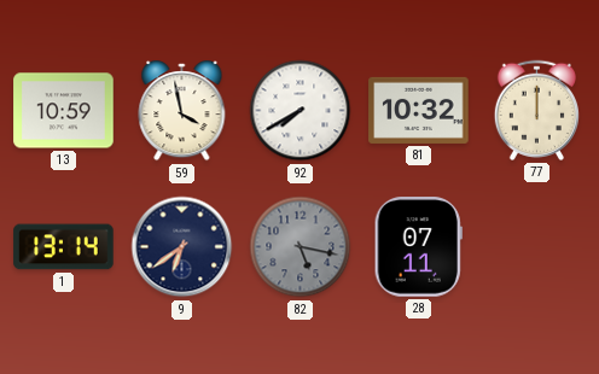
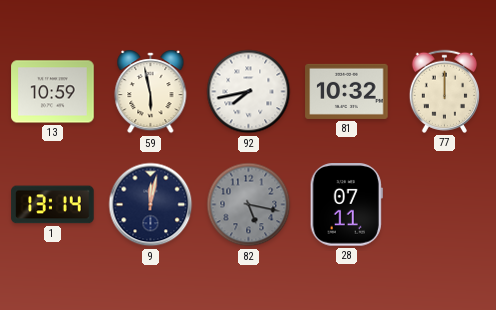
59: 3:58 -> 5:58
92: 7:40 -> 7:43
9: 6:39 -> 12:02
